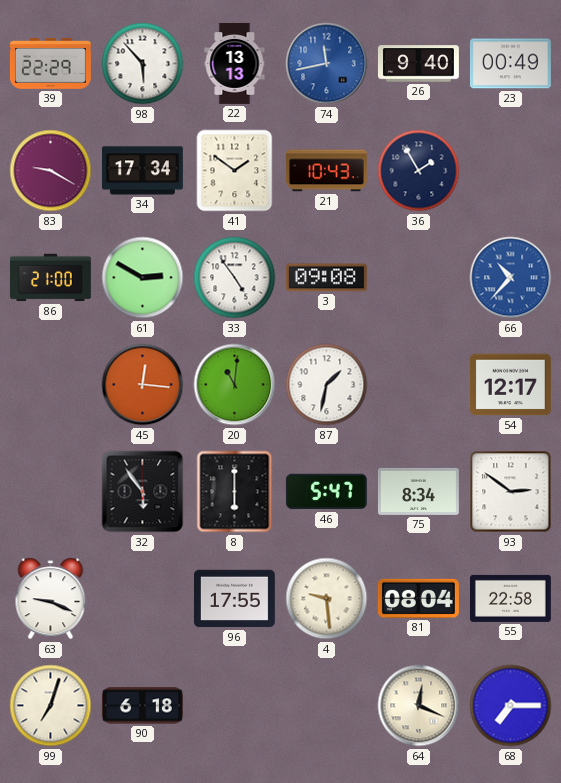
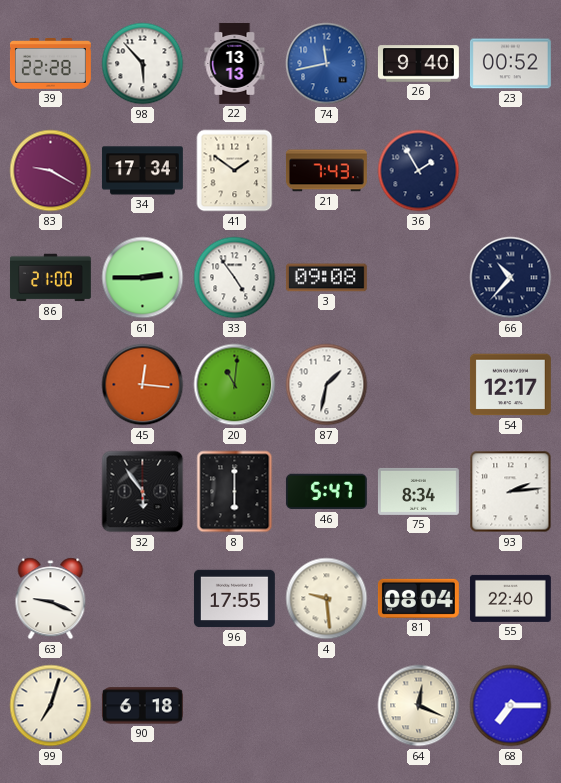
39: 22:29 -> 22:28
23: 00:49 -> 00:52
21: 10:43 -> 7:43
61: 2:50 -> 2:45
66 dial: blue -> navy
93: 2:51 -> 2:14
55: 22:58 -> 22:40
